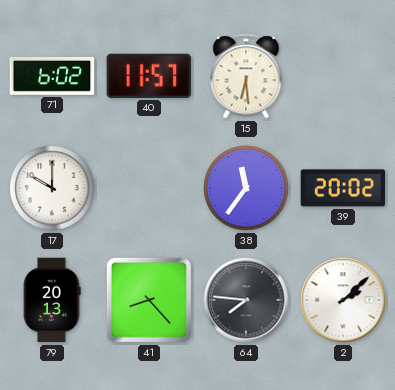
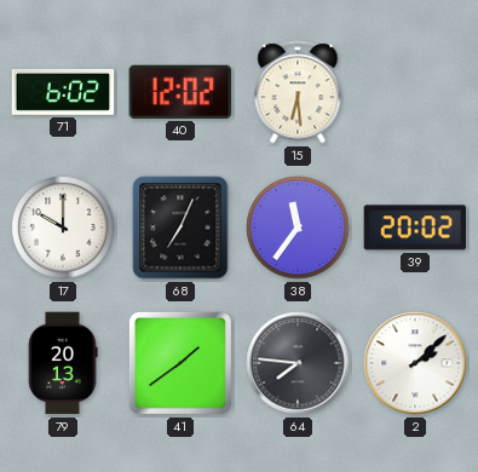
40: 11:57 -> 12:02
68: none -> 7:04
41: 8:23 -> 1:39
